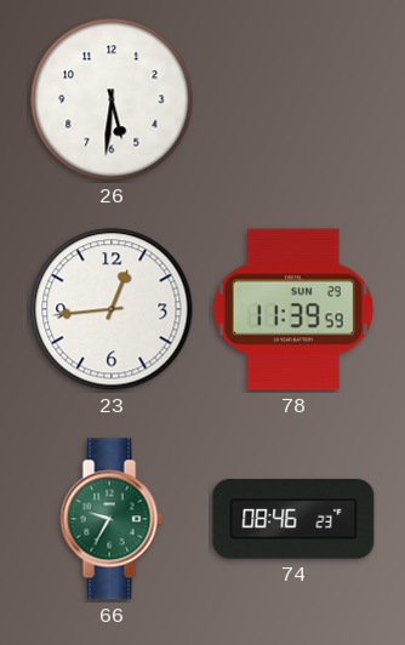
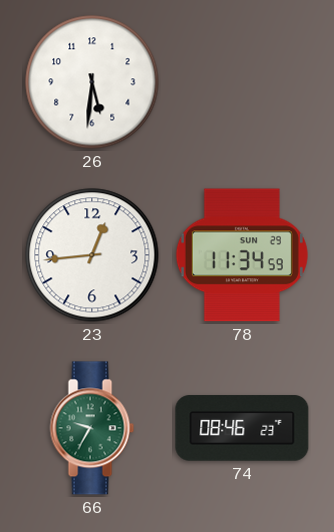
78: 11:39 -> 11:34
